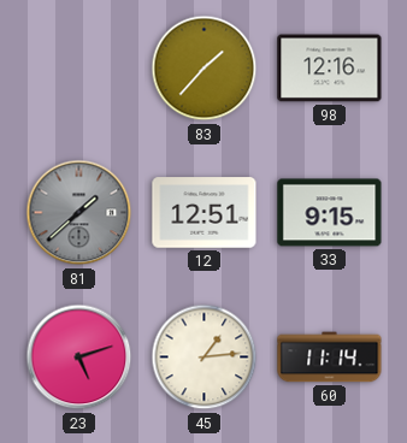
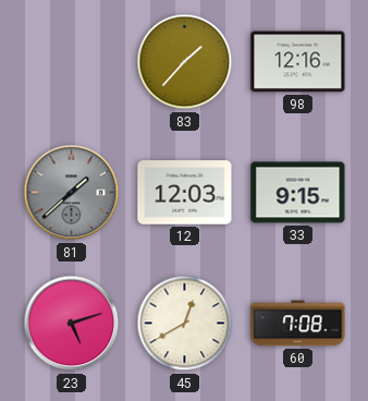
12: 12:51 -> 12:03
45: 1:14 -> 12:40
60: 11:14 -> 7:08
